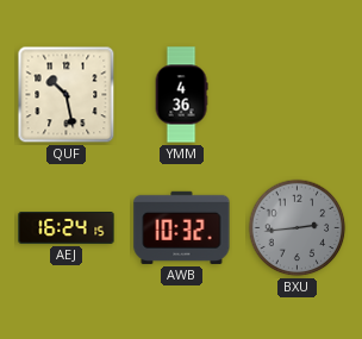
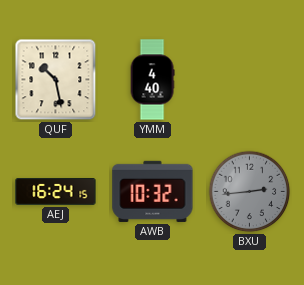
YMM: 4:36 -> 4:40
